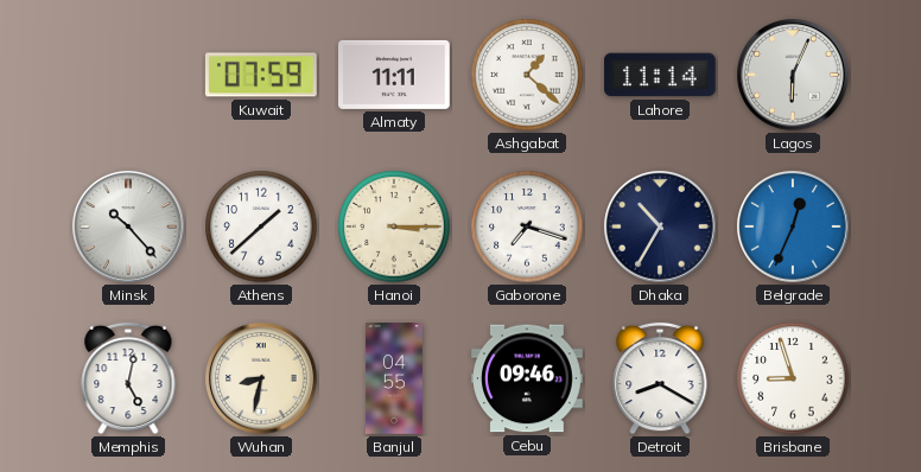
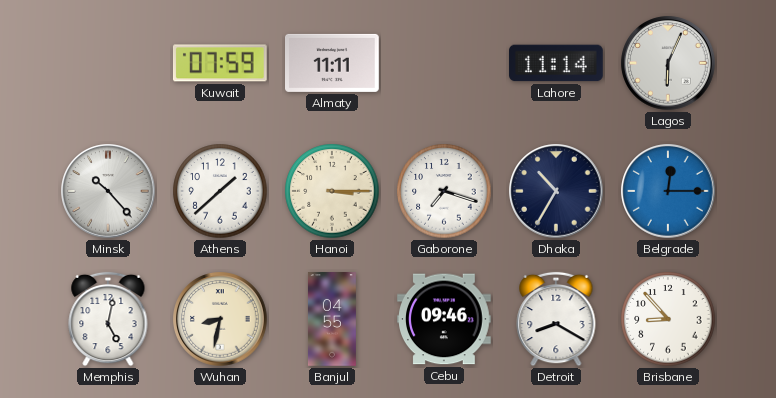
Ashgabat: 1:22 -> none
Belgrade: 12:34 -> 12:15
Brisbane: 8:57 -> 8:53
